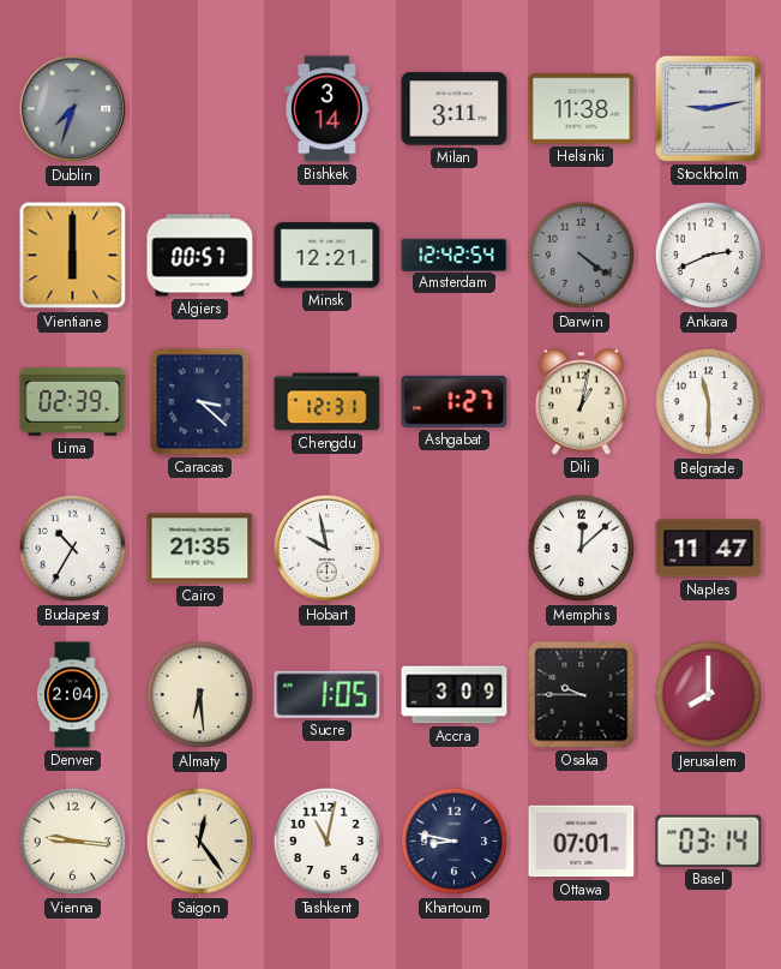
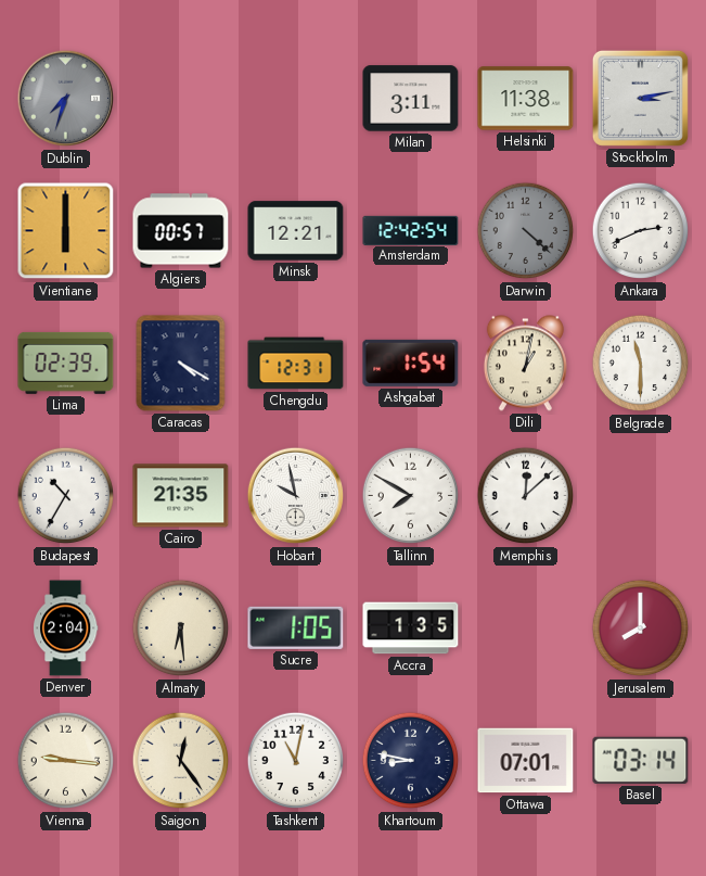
Bishkek: 3:14 -> none
Stockholm: 9:13 -> 3:13
Darwin: 4:21 -> 4:22
Caracas: 3:22 -> 4:20
Ashgabat: 1:27 -> 1:54
Tallinn: none -> 7:50
Naples: 11:47 -> none
Accra: 3:09 -> 1:35
Osaka: 9:45 -> none
